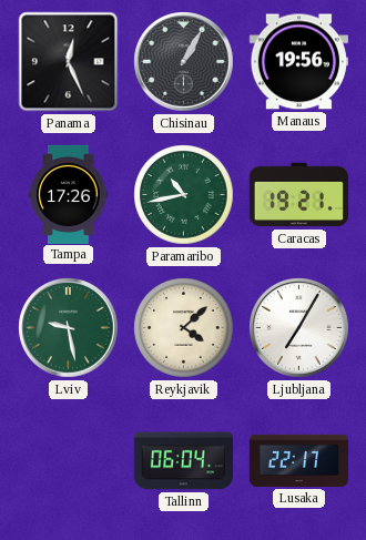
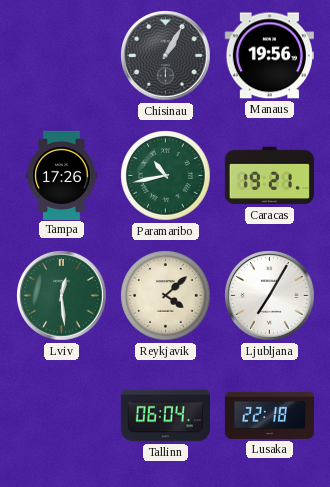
Panama: 12:26 -> none
Lviv: 9:28 -> 12:29
Lusaka: 22:17 -> 22:18
